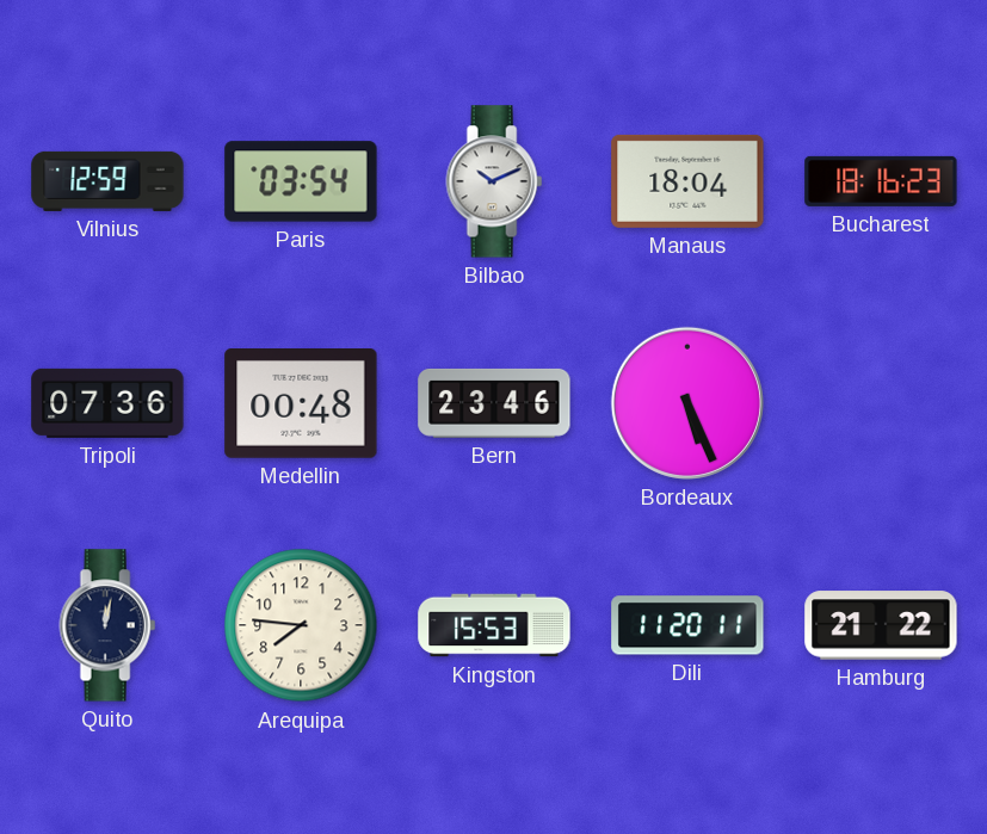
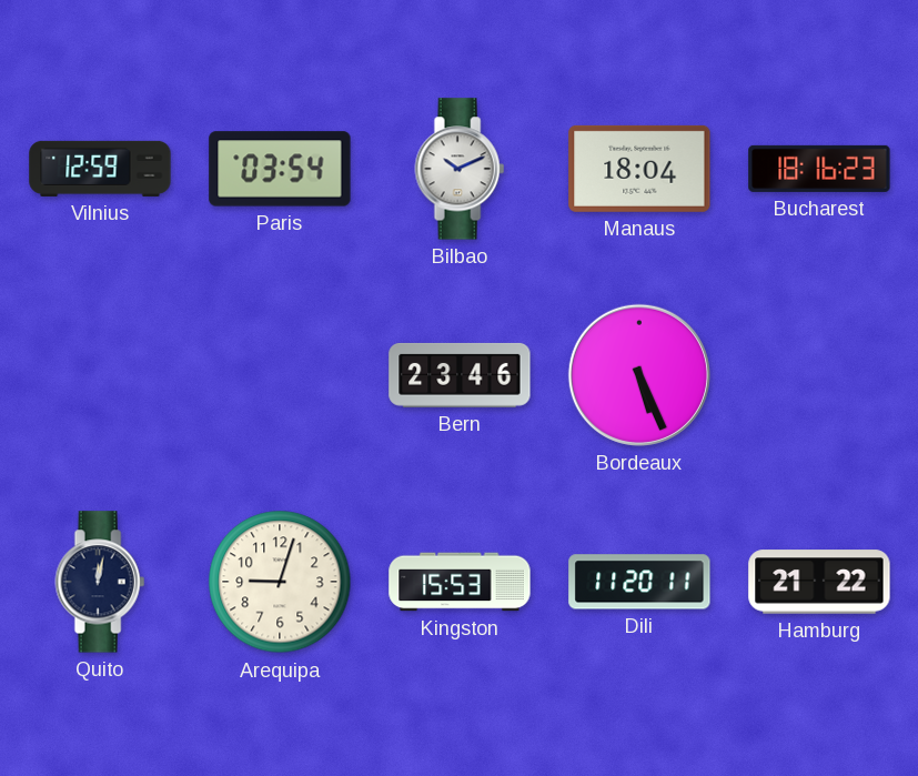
Tripoli: 07:36 -> none
Medellin: 00:48 -> none
Arequipa: 7:46 -> 9:03
